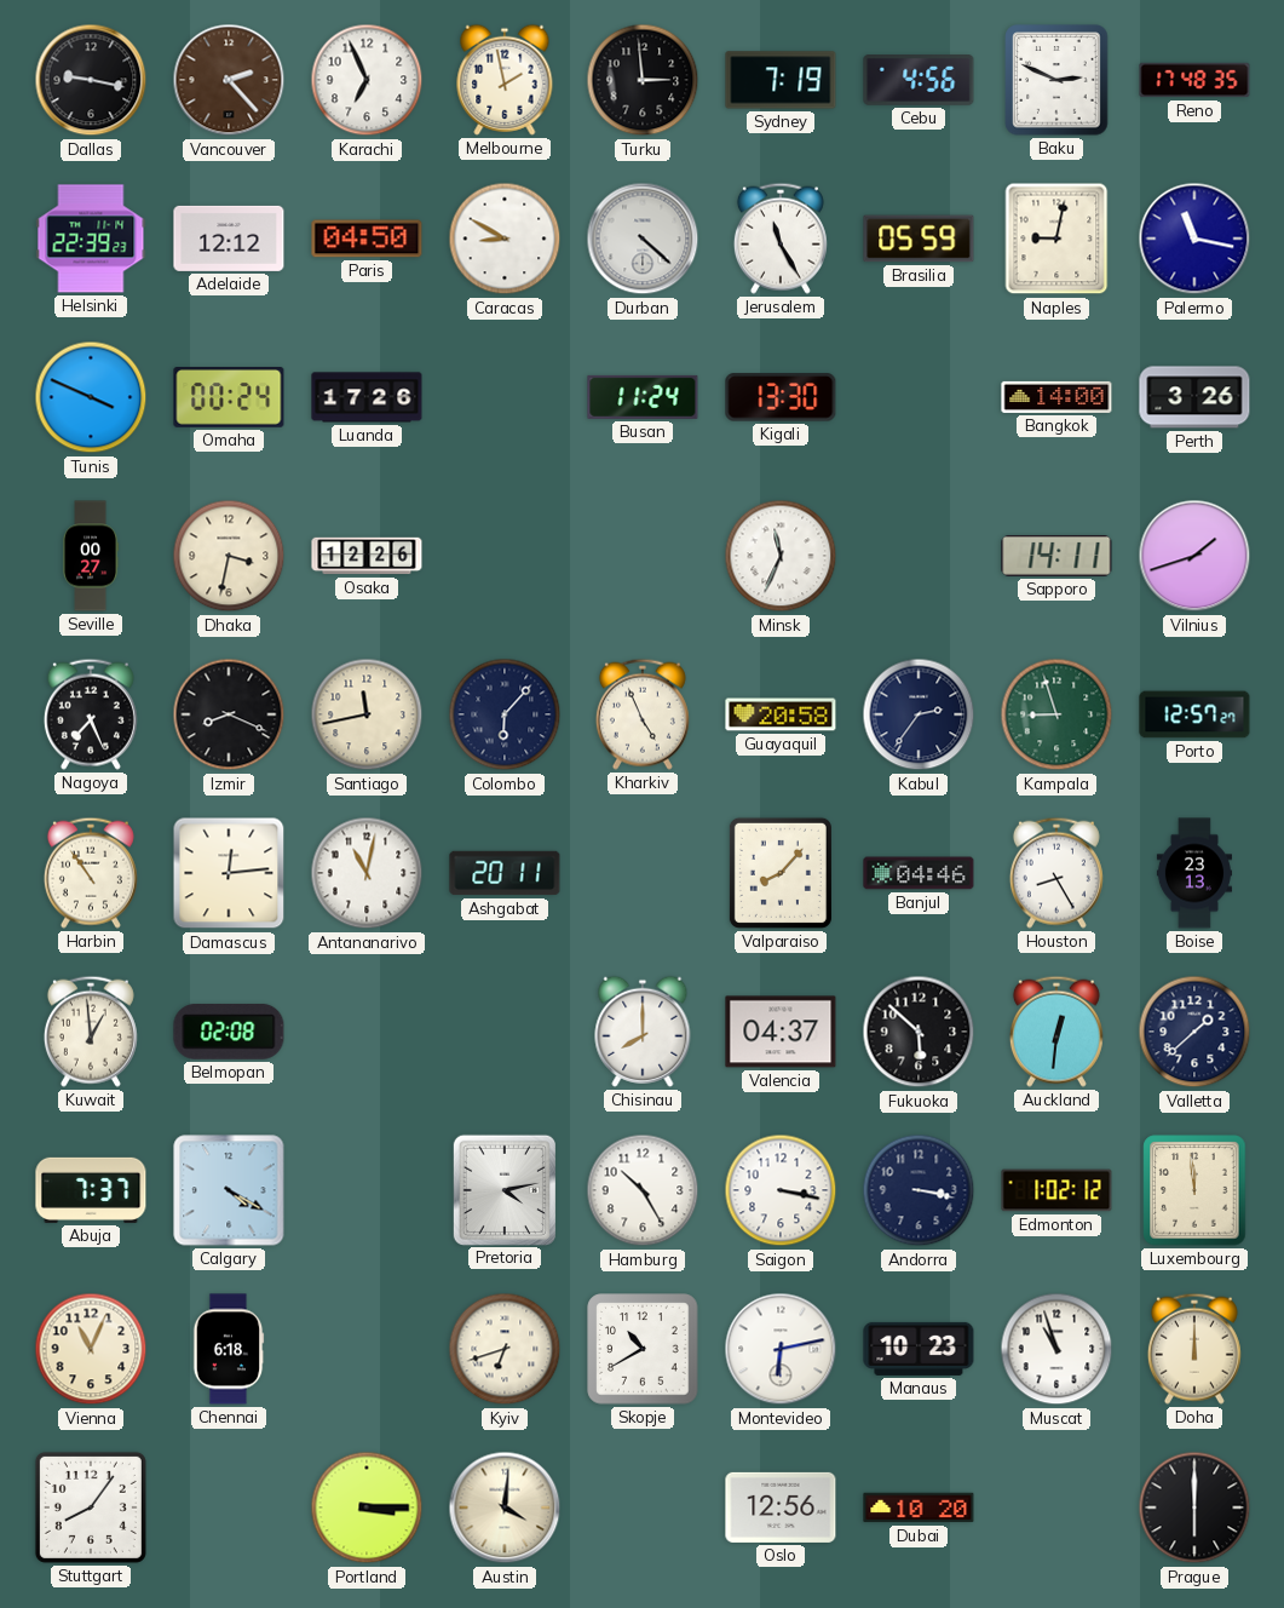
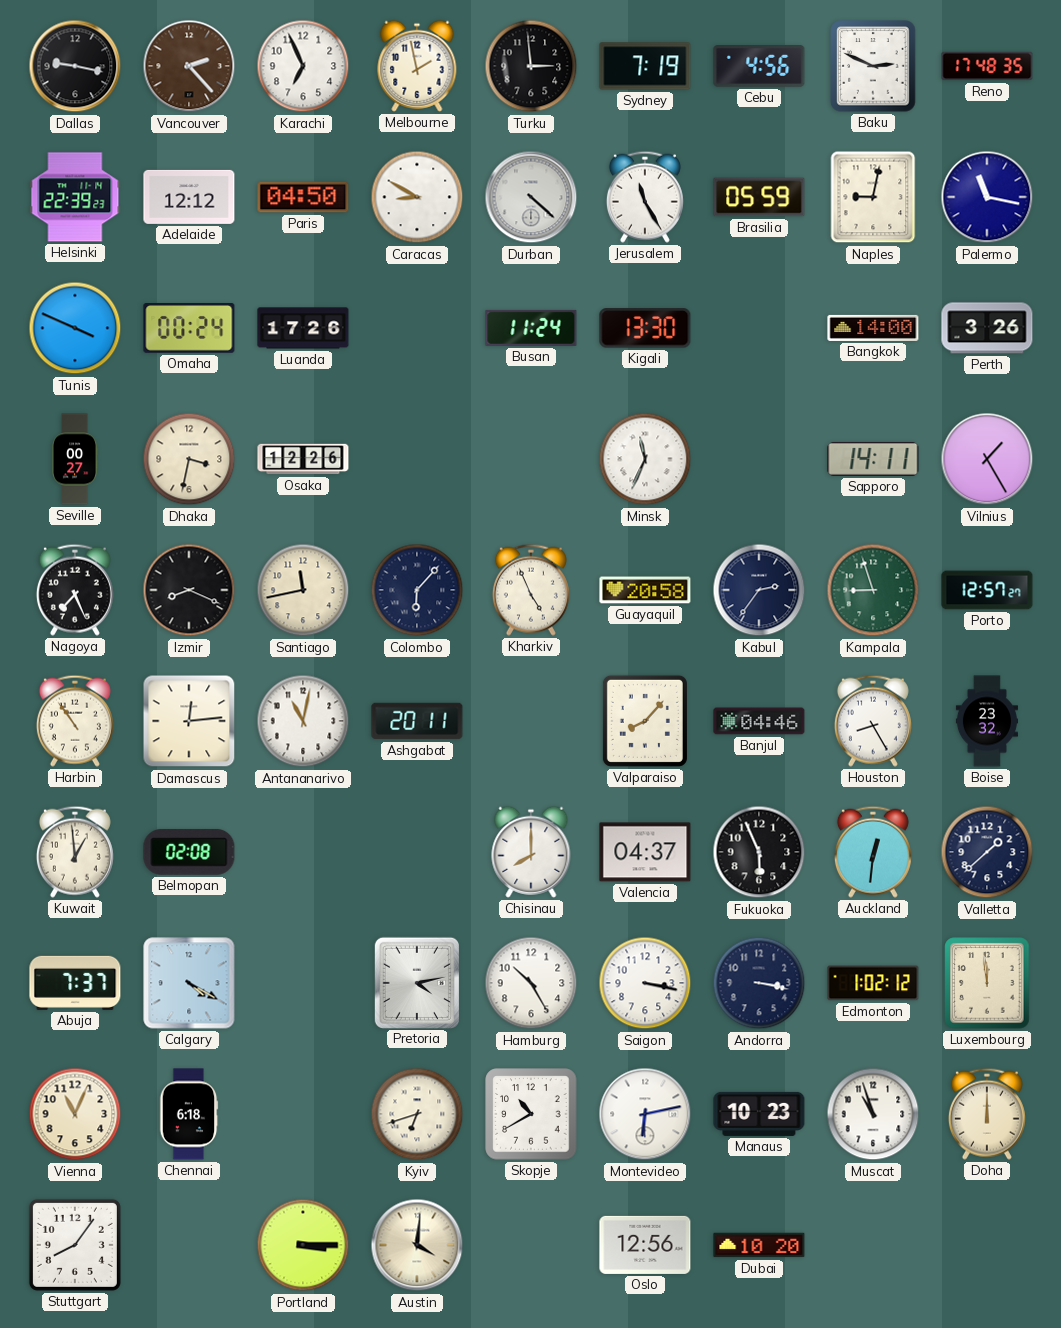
Vilnius: 1:42 -> 1:25
Boise: 23:13 -> 23:32
Fukuoka: 5:52 -> 5:56
Prague: 6:00 -> none
